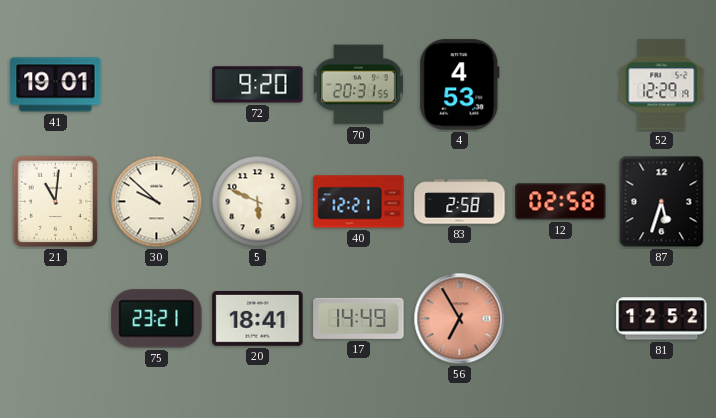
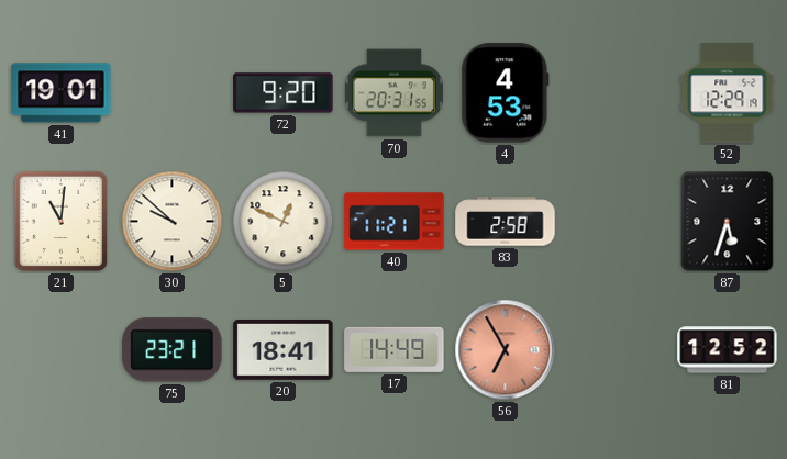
5: 5:49 -> 12:49
40: 12:21 -> 11:21
12: 02:58 -> none
